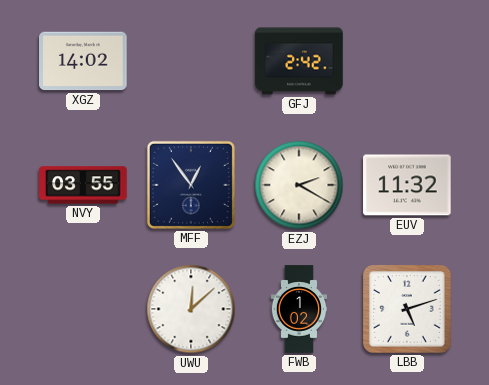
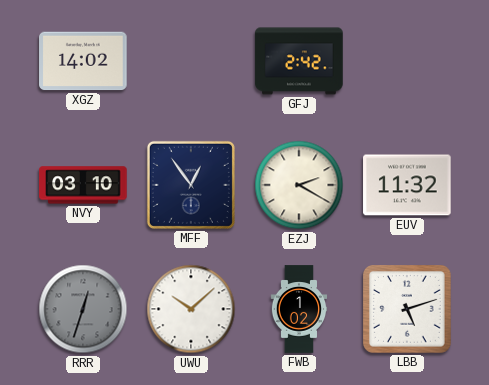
NVY: 03:55 -> 03:10
RRR: none -> 12:33
UWU: 12:08 -> 10:08
